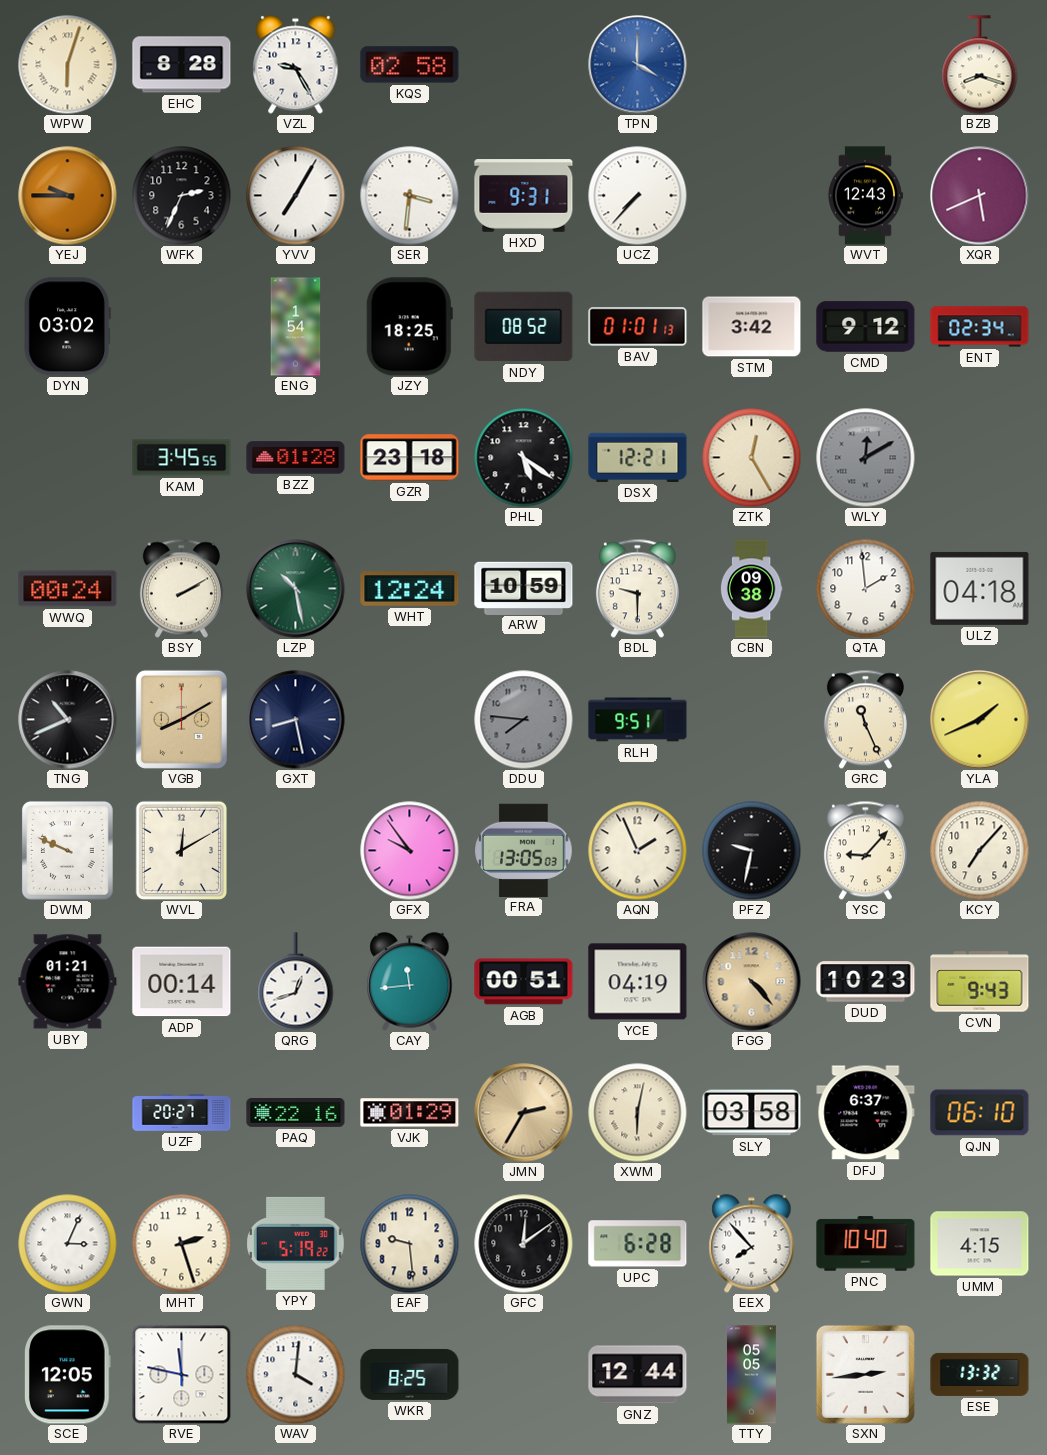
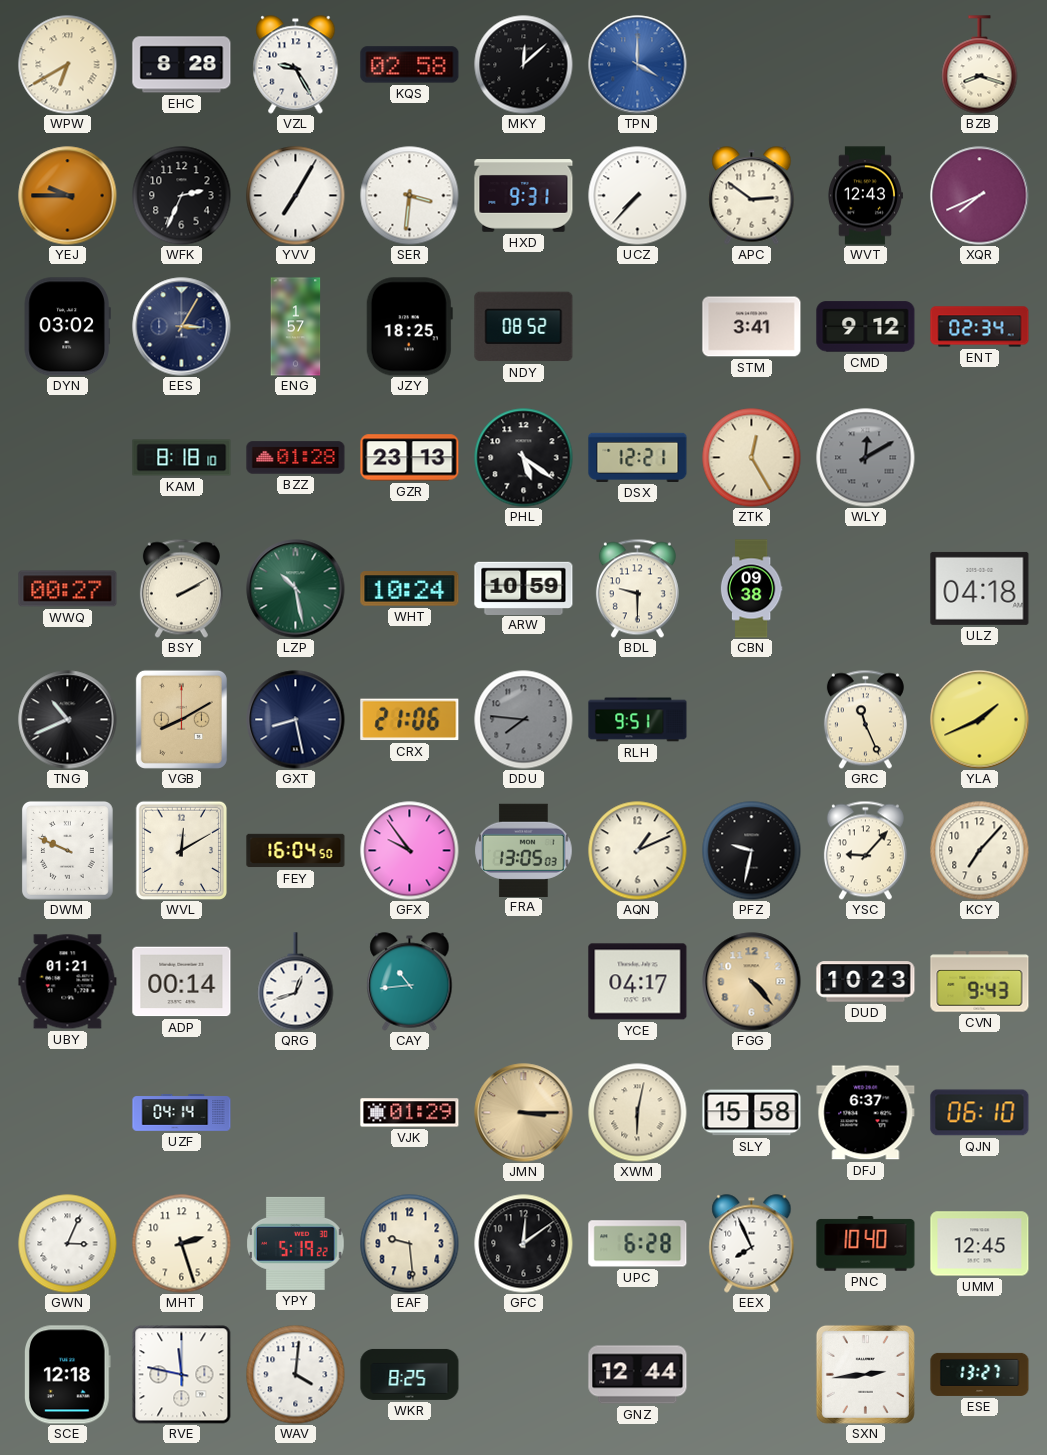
WPW: 6:03 -> 6:40
MKY: none -> 12:08
APC: none -> 2:51
XQR: 5:41 -> 7:41
EES: none -> 3:05
ENG: 1:54 -> 1:57
BAV: 01:01 -> none
STM: 3:42 -> 3:41
KAM: 3:45 -> 8:18
GZR: 23:18 -> 23:13
WWQ: 00:24 -> 00:27
WHT: 12:24 -> 10:24
QTA: 1:59 -> none
CRX: none -> 21:06
FEY: none -> 16:04
AQN: 1:56 -> 1:11
CAY: 11:44 -> 10:44
AGB: 00:51 -> none
YCE: 04:19 -> 04:17
UZF: 20:27 -> 04:14
PAQ: 22:16 -> none
JMN: 2:35 -> 3:15
SLY: 03:58 -> 15:58
EEX: 7:53 -> 7:56
UMM: 4:15 -> 12:45
SCE: 12:05 -> 12:18
TTY: 05:05 -> none
ESE: 13:32 -> 13:27
